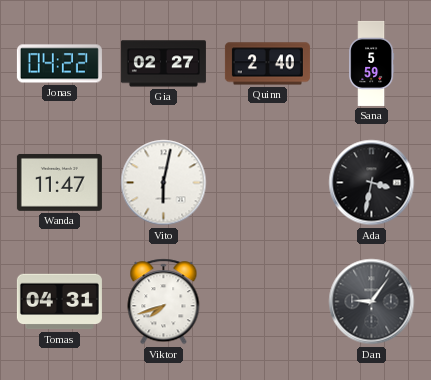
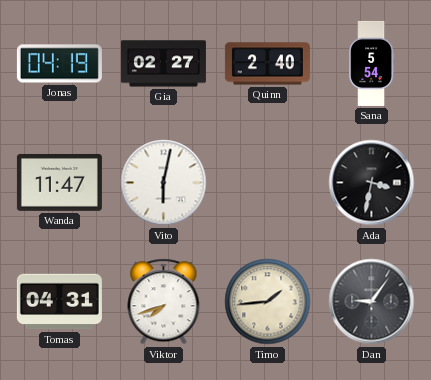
Jonas: 04:22 -> 04:19
Sana: 5:59 -> 5:54
Timo: none -> 1:44
